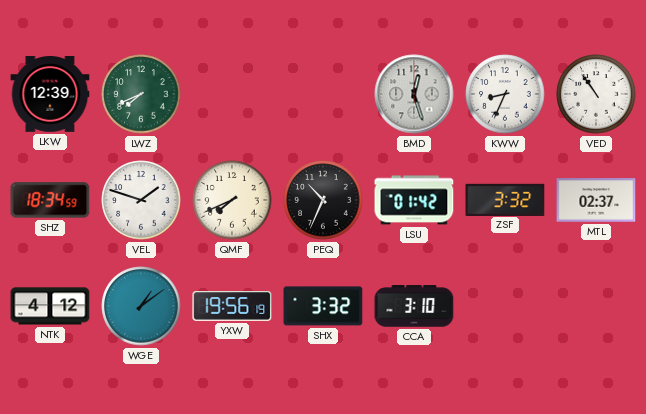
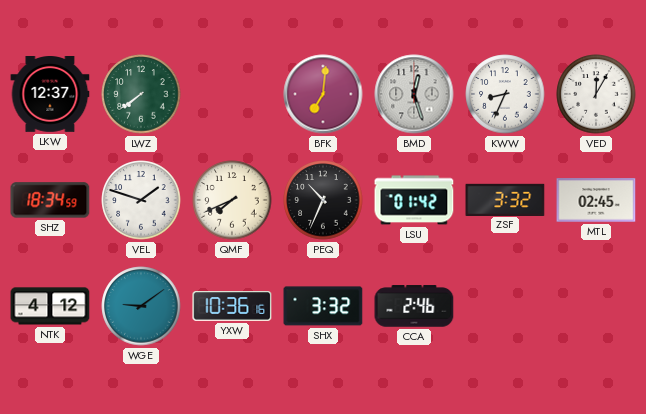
LKW: 12:39 -> 12:37
LWZ: 7:41 -> 7:39
BFK: none -> 7:01
VED: 10:54 -> 12:05
MTL: 02:37 -> 02:45
WGE: 1:09 -> 9:09
YXW: 19:56 -> 10:36
CCA: 3:10 -> 2:46
